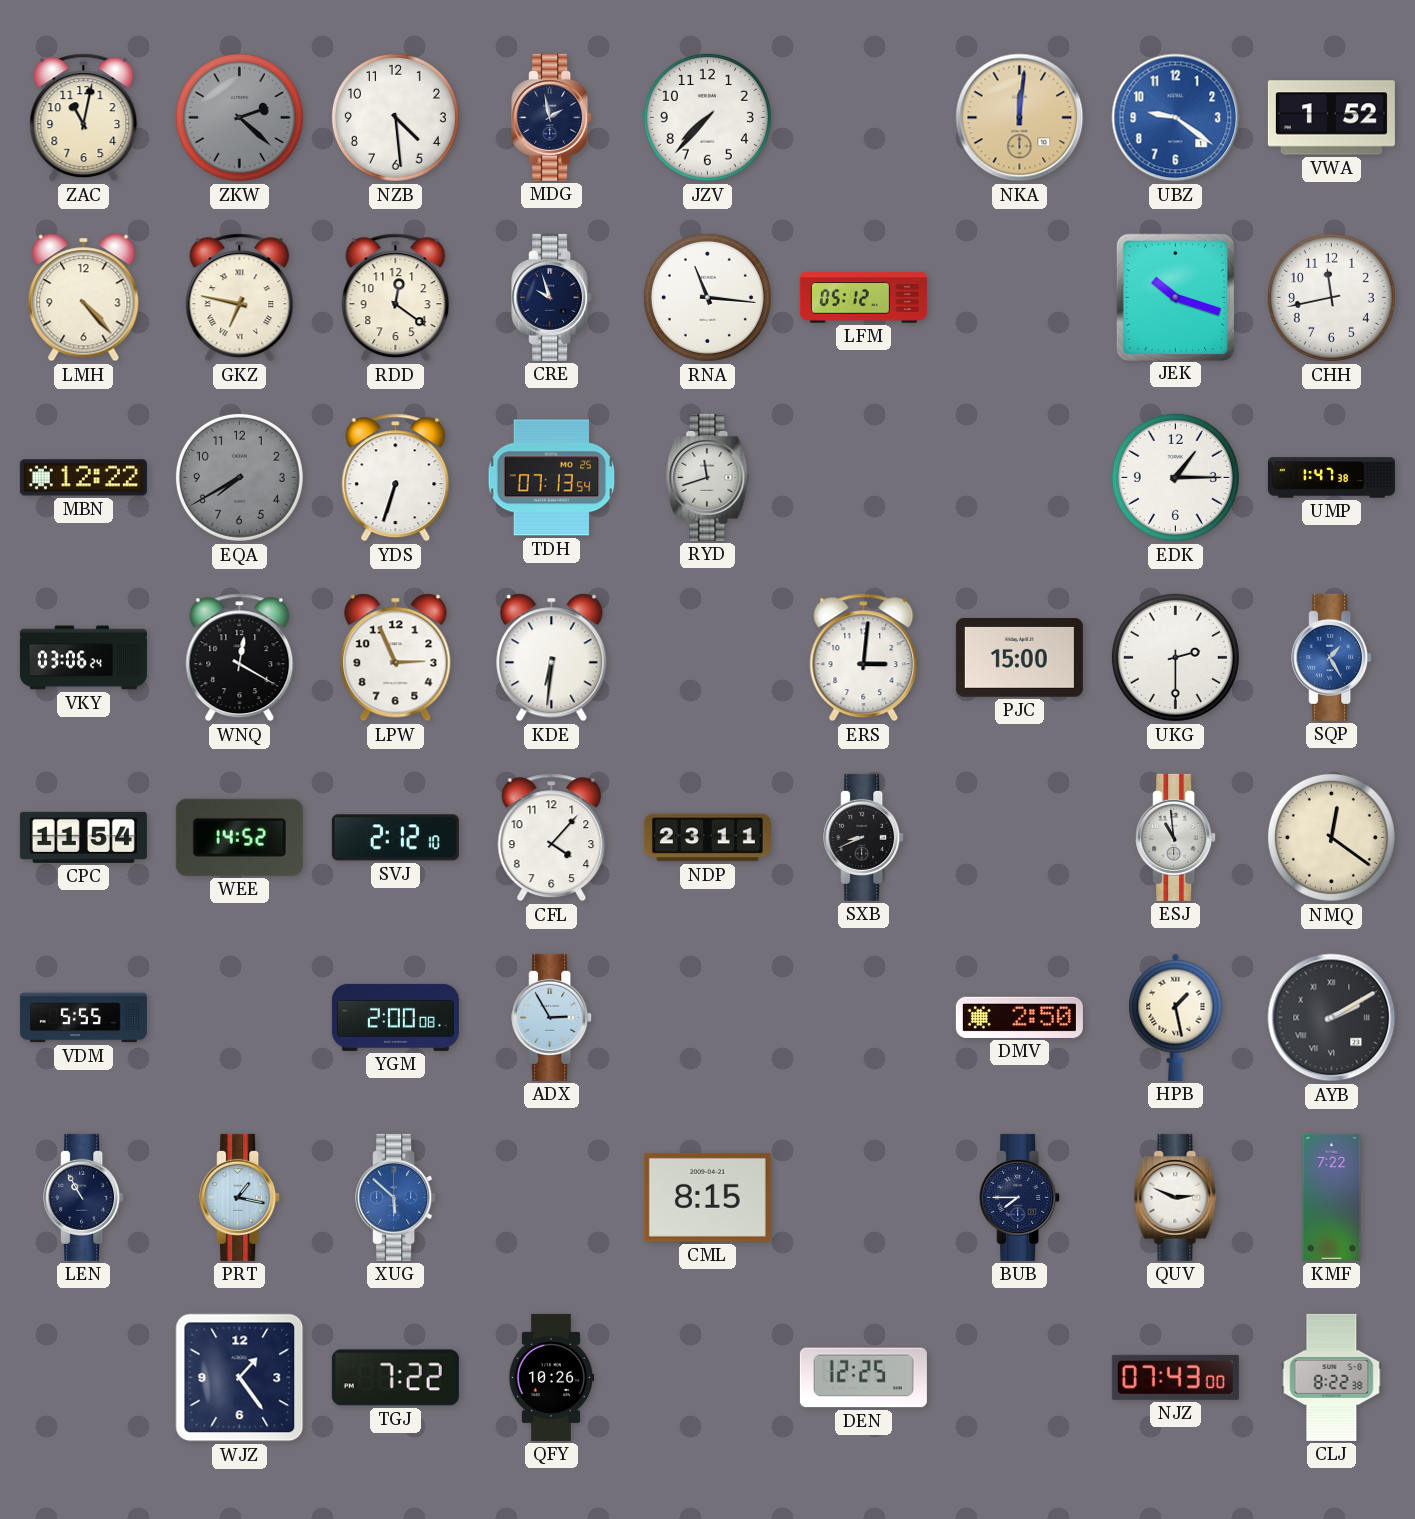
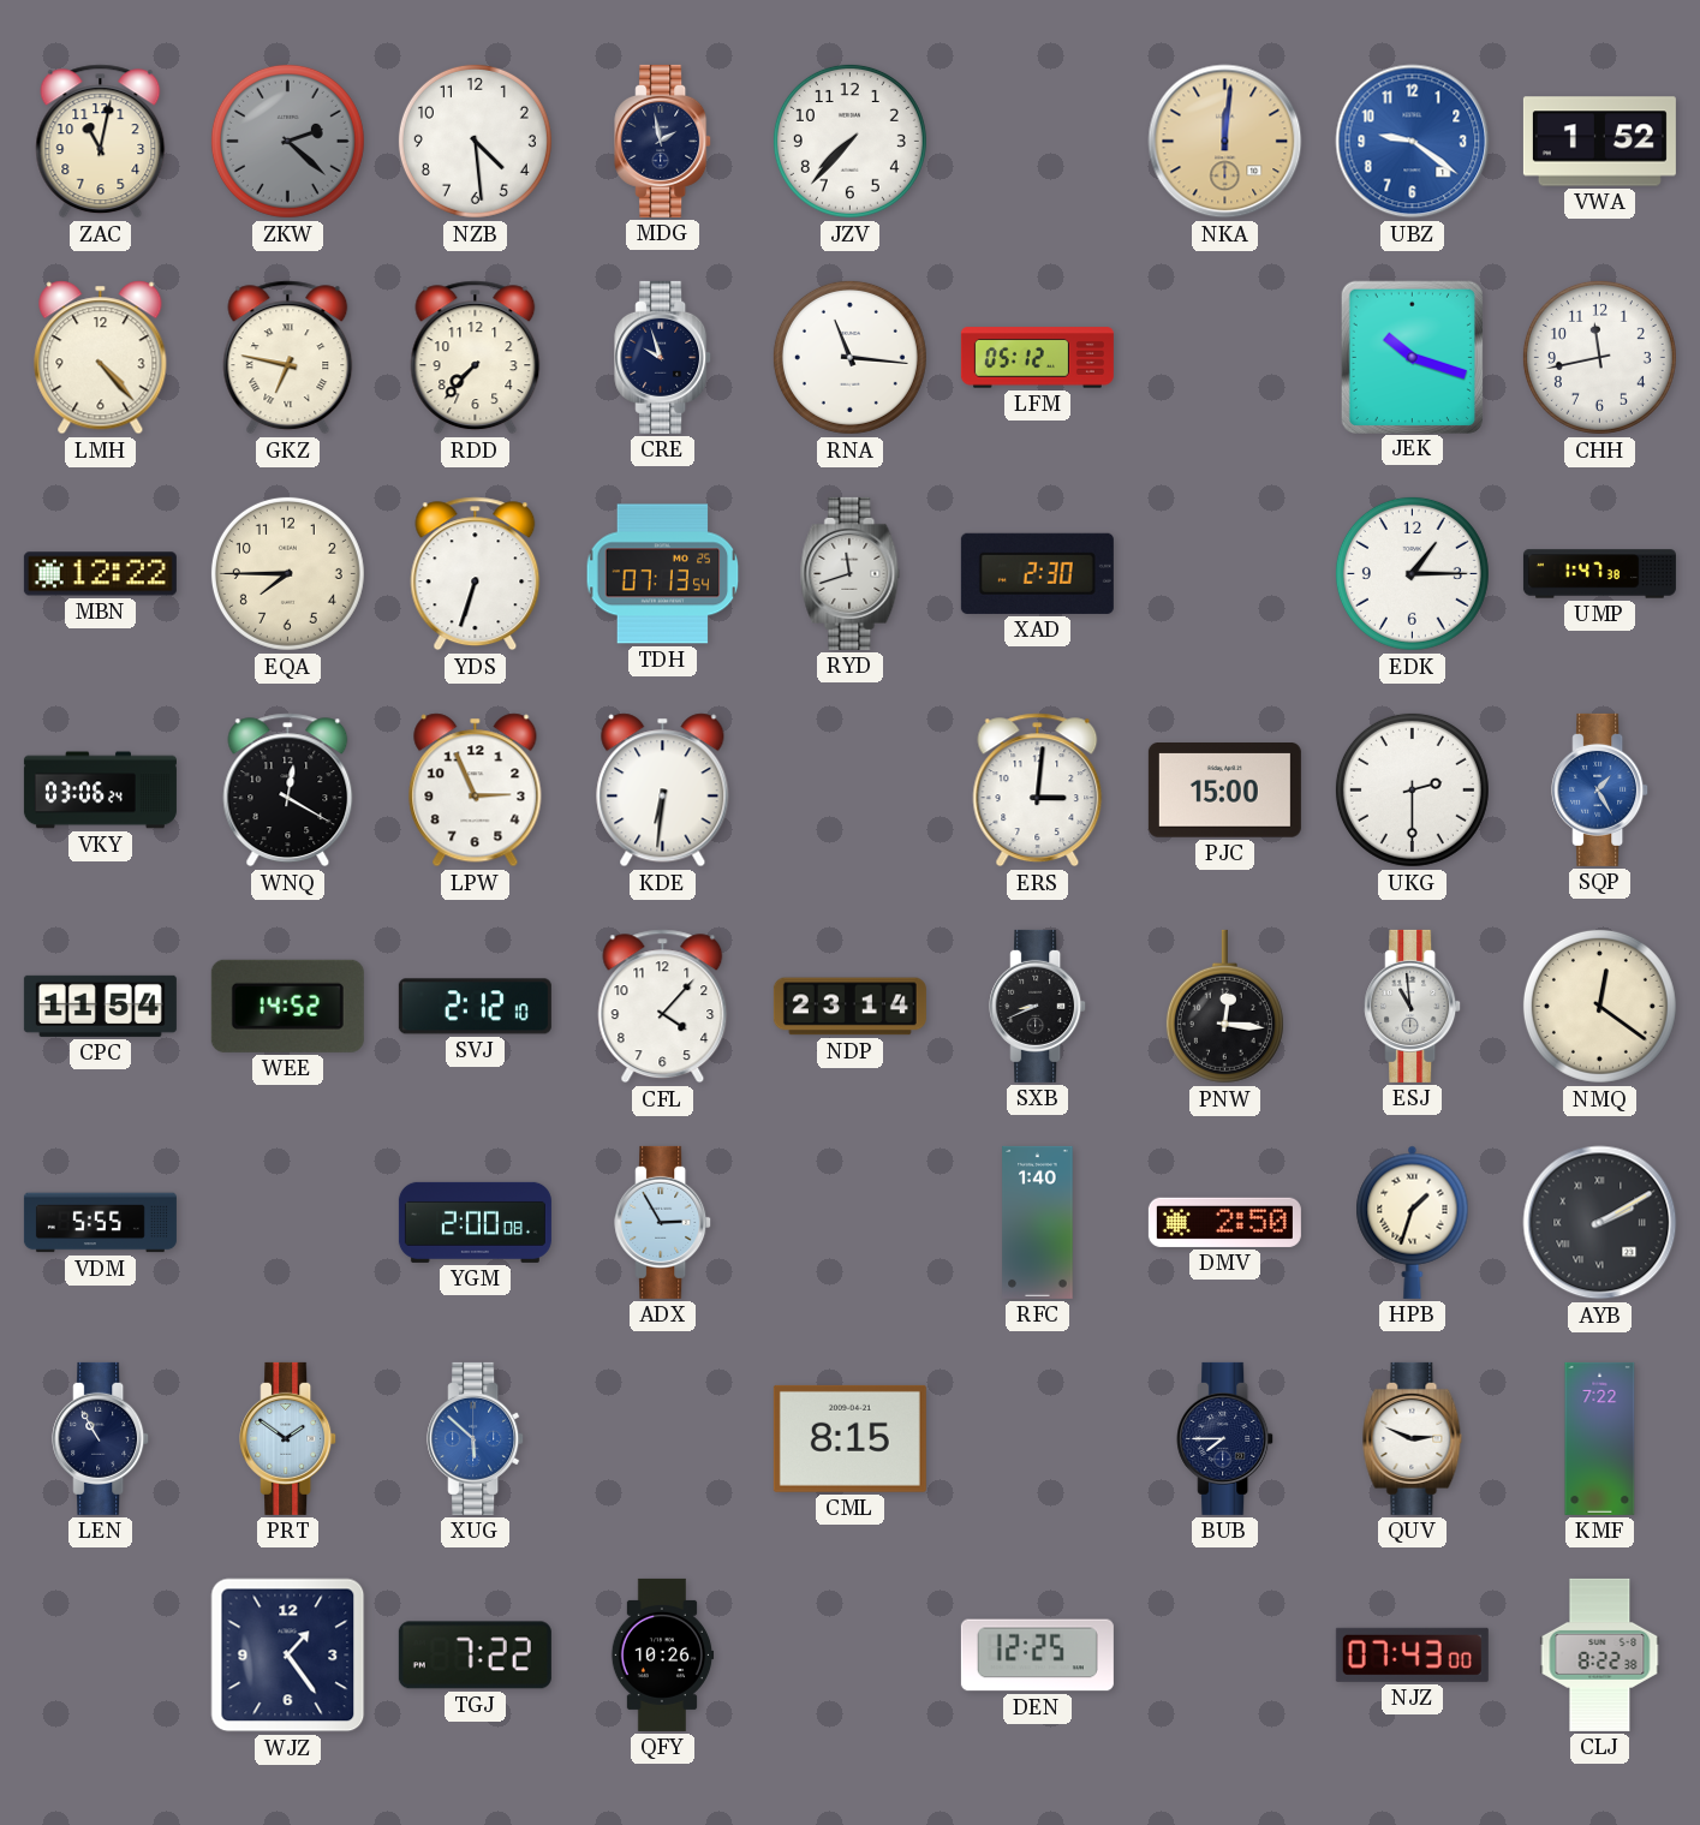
RDD: 12:21 -> 7:37
EQA: 7:40 -> 7:45
EQA dial: grey -> cream
XAD: none -> 2:30
NDP: 23:11 -> 23:14
PNW: none -> 12:16
RFC: none -> 1:40
HPB: 1:28 -> 1:33
PRT: 1:17 -> 1:51
